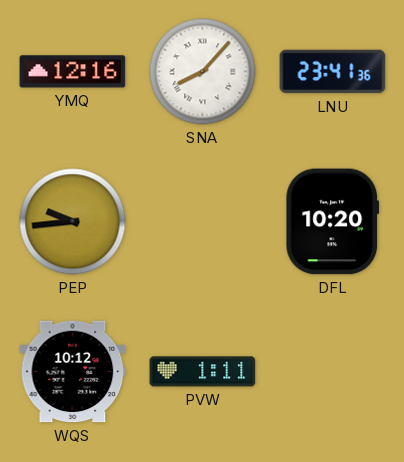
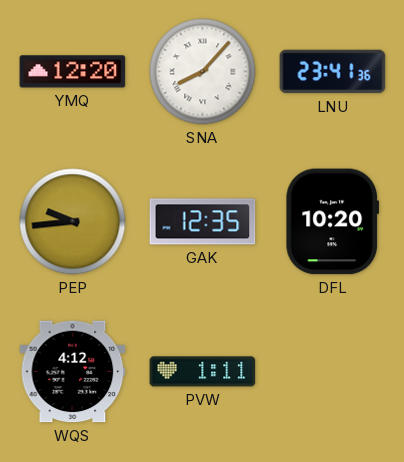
YMQ: 12:16 -> 12:20
GAK: none -> 12:35
WQS: 10:12 -> 4:12
